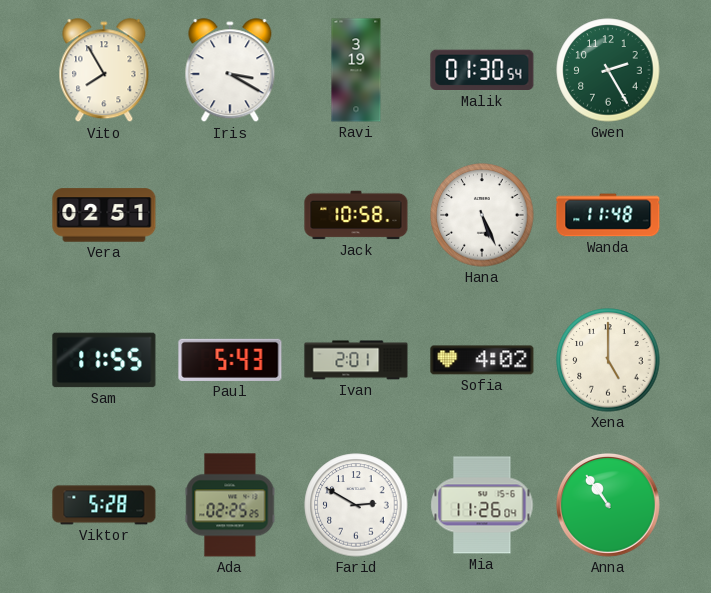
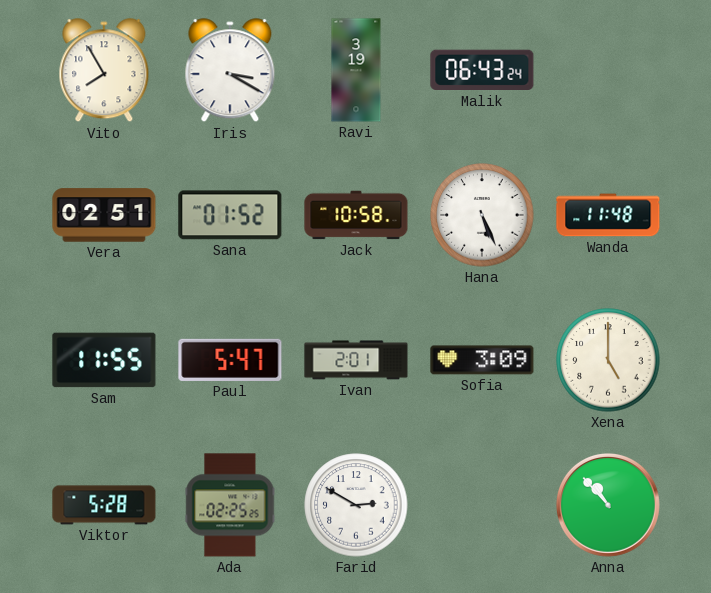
Malik: 01:30 -> 06:43
Gwen: 2:25 -> none
Sana: none -> 01:52
Paul: 5:43 -> 5:47
Sofia: 4:02 -> 3:09
Mia: 11:26 -> none
Anna: 10:54 -> 10:53
